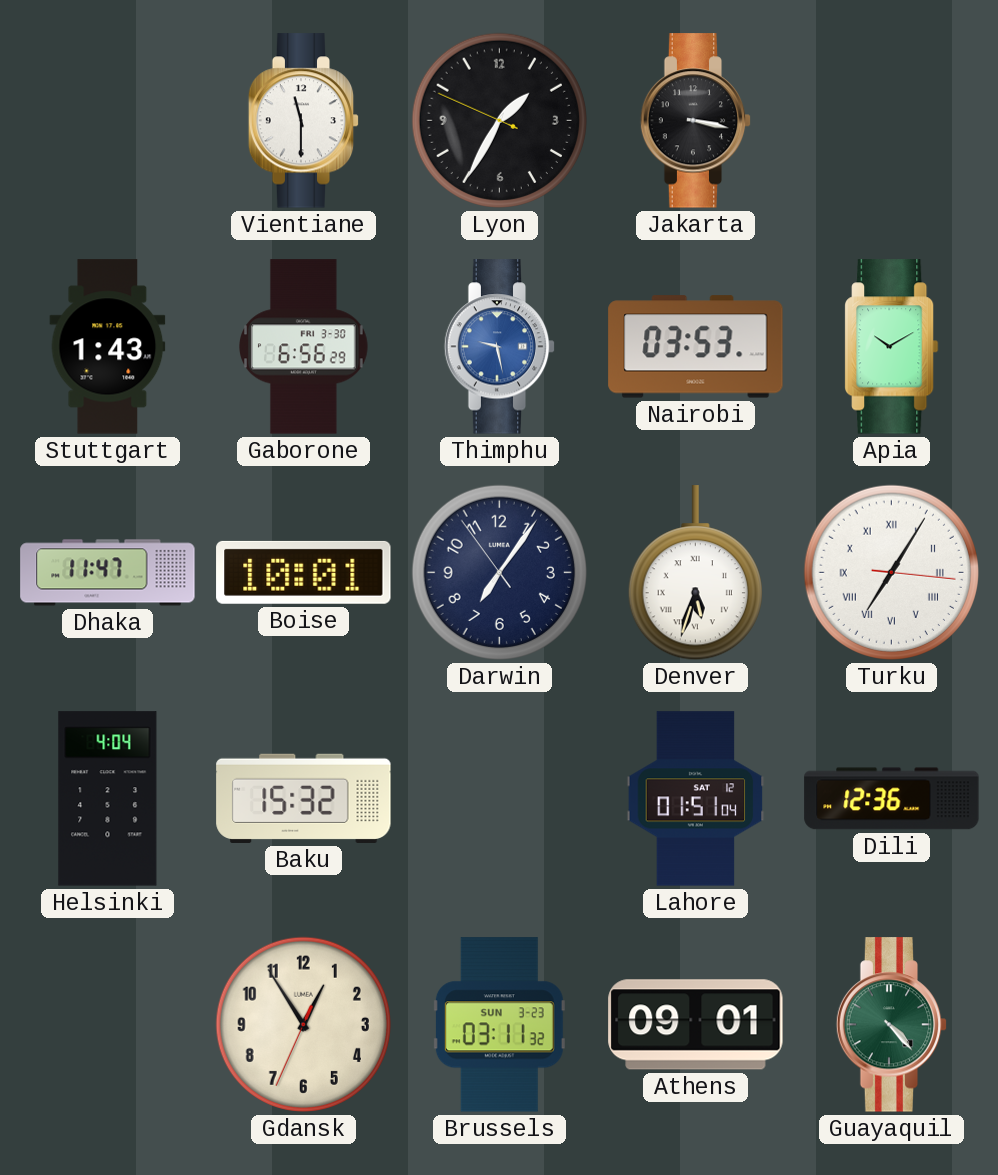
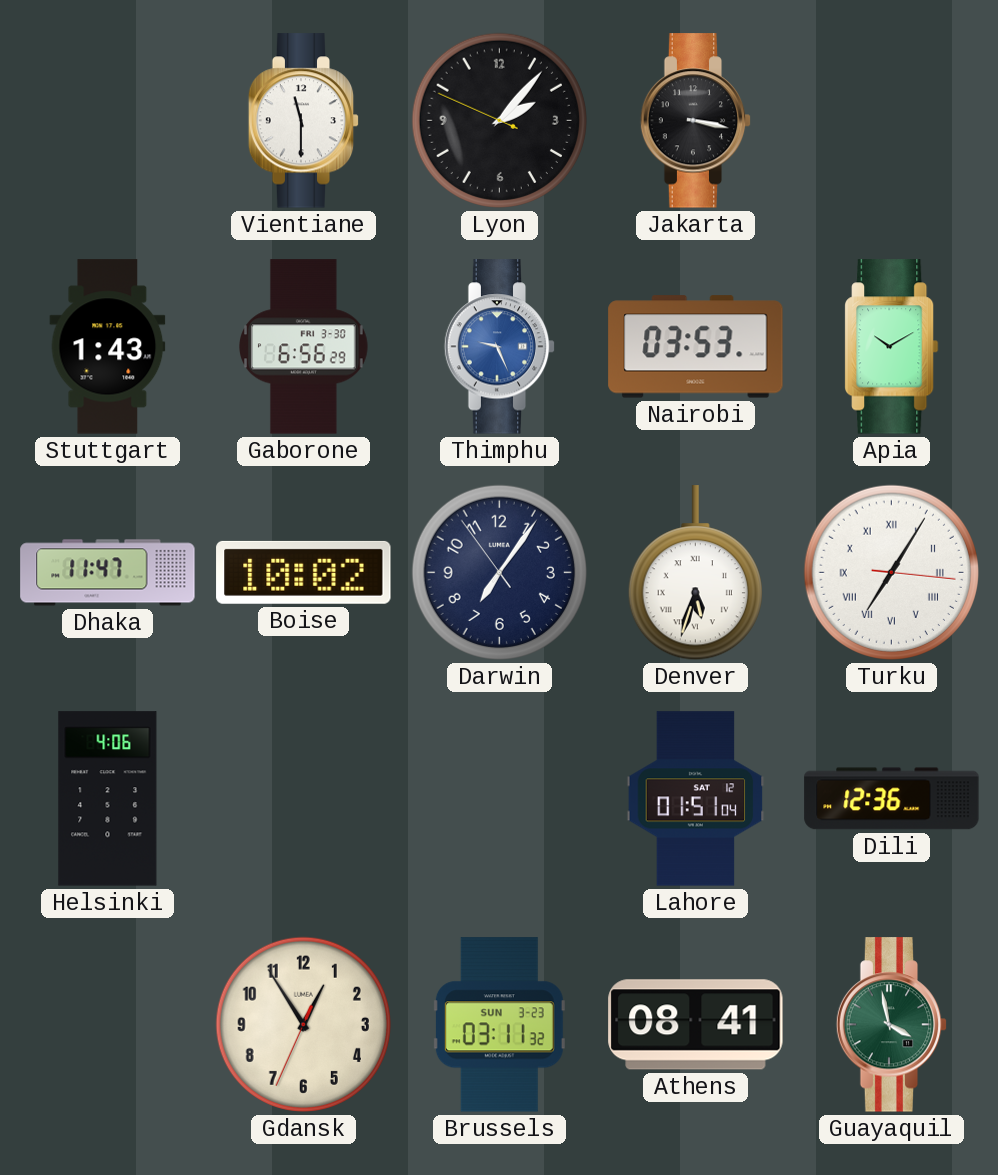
Lyon: 1:34 -> 2:06
Thimphu: 9:28 -> 9:26
Boise: 10:01 -> 10:02
Helsinki: 4:04 -> 4:06
Baku: 15:32 -> none
Athens: 09:01 -> 08:41
Guayaquil: 4:23 -> 3:58
